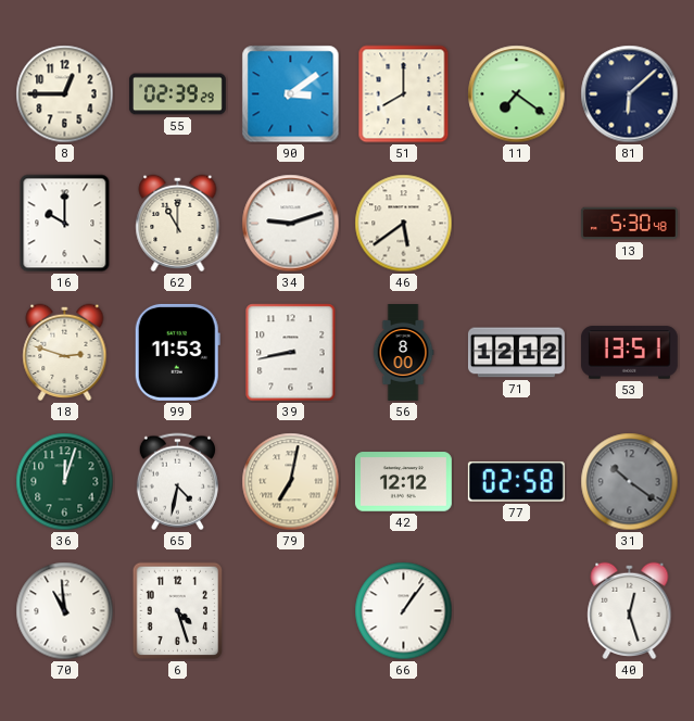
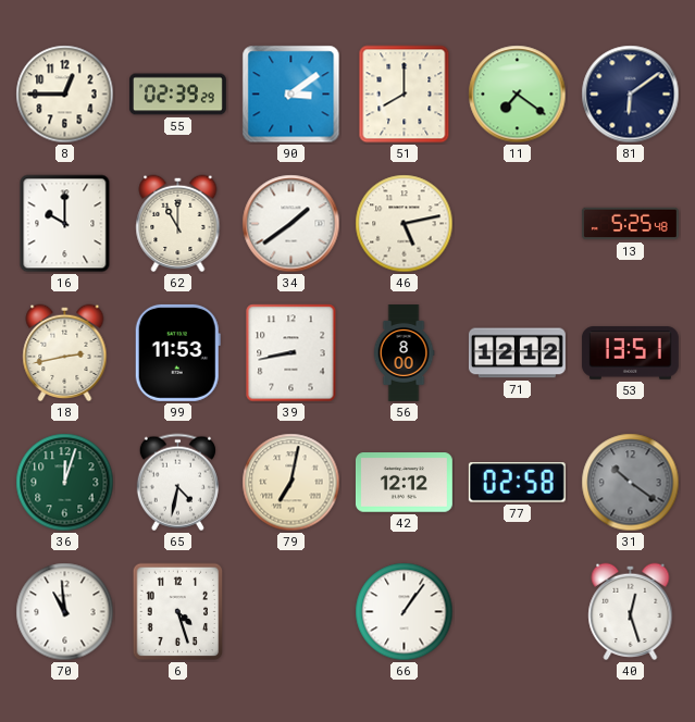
81: 6:08 -> 6:09
34: 9:12 -> 1:39
46: 5:39 -> 5:13
13: 5:30 -> 5:25
18: 2:48 -> 2:43
